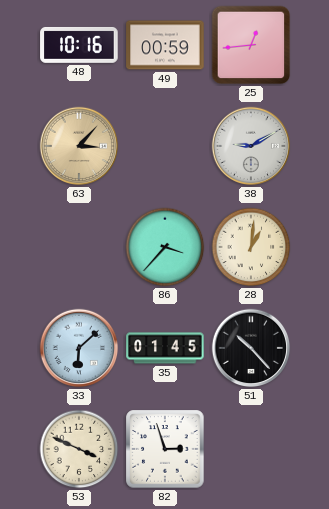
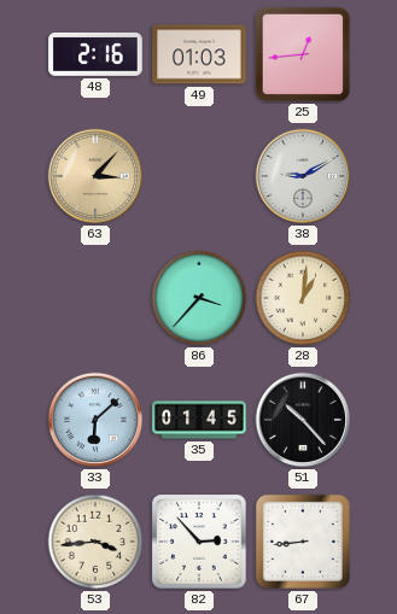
48: 10:16 -> 2:16
49: 00:59 -> 01:03
53: 3:49 -> 3:44
82: 2:57 -> 2:53
67: none -> 8:44
